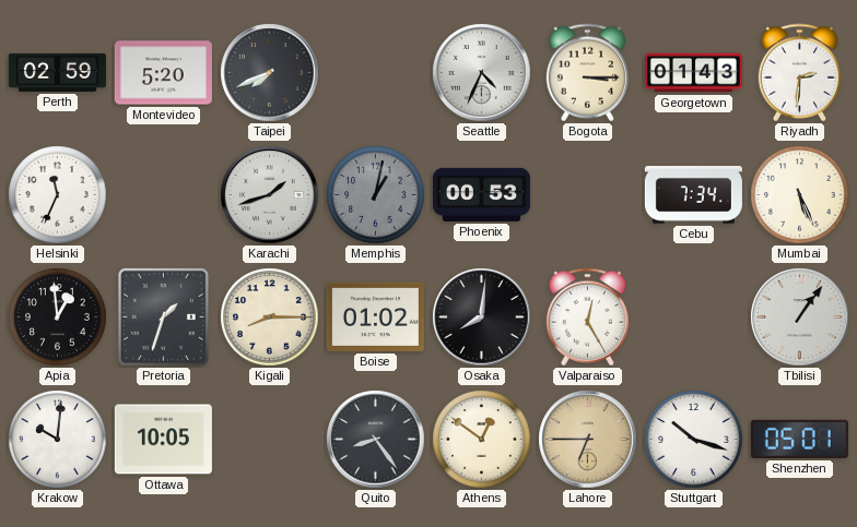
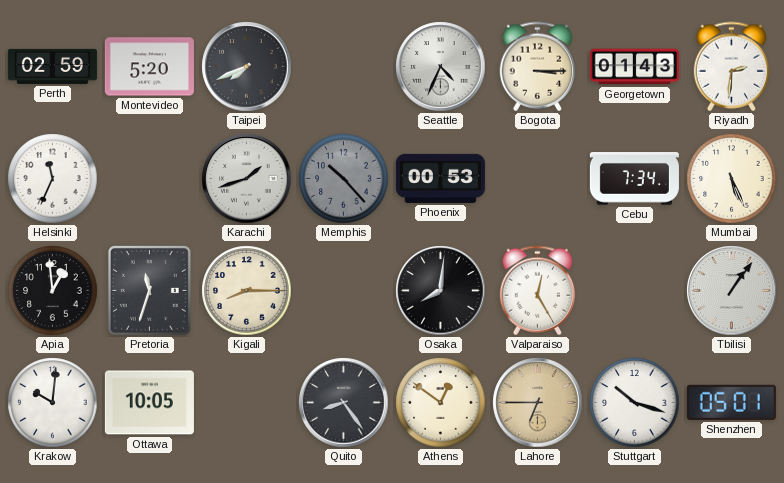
Memphis: 1:02 -> 10:23
Pretoria: 1:33 -> 11:33
Boise: 01:02 -> none
